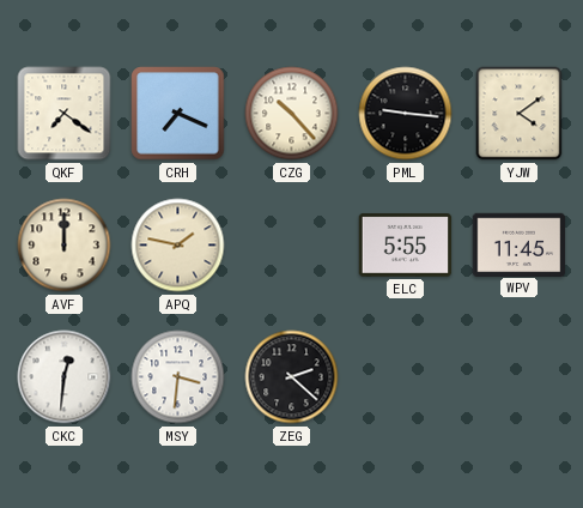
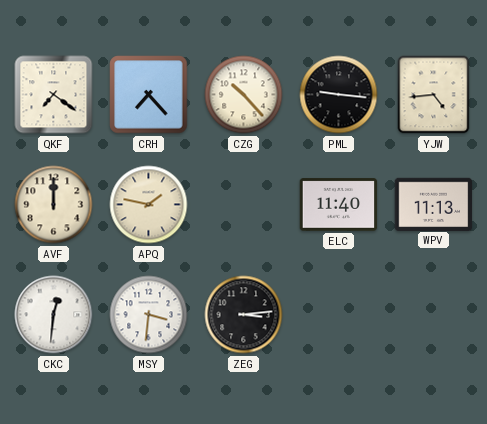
CRH: 7:19 -> 7:23
YJW: 4:09 -> 4:44
ELC: 5:55 -> 11:40
WPV: 11:45 -> 11:13
ZEG: 2:22 -> 3:14
